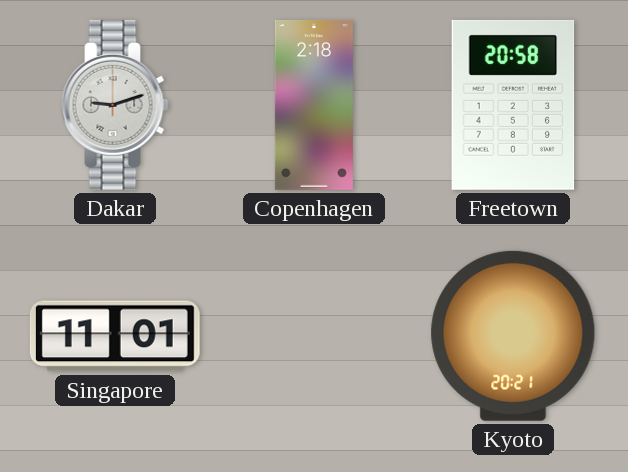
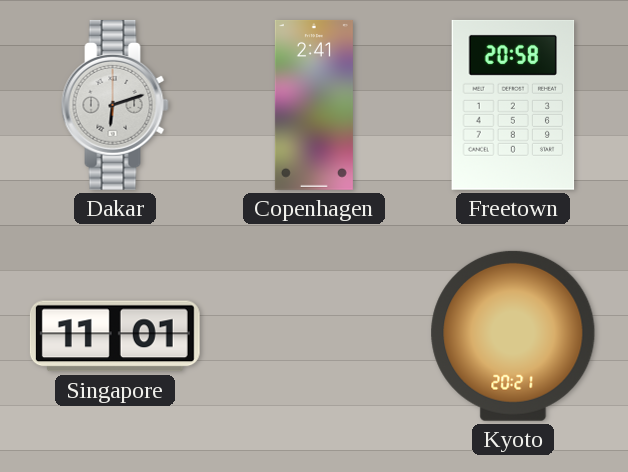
Dakar: 9:12 -> 6:12
Copenhagen: 2:18 -> 2:41
